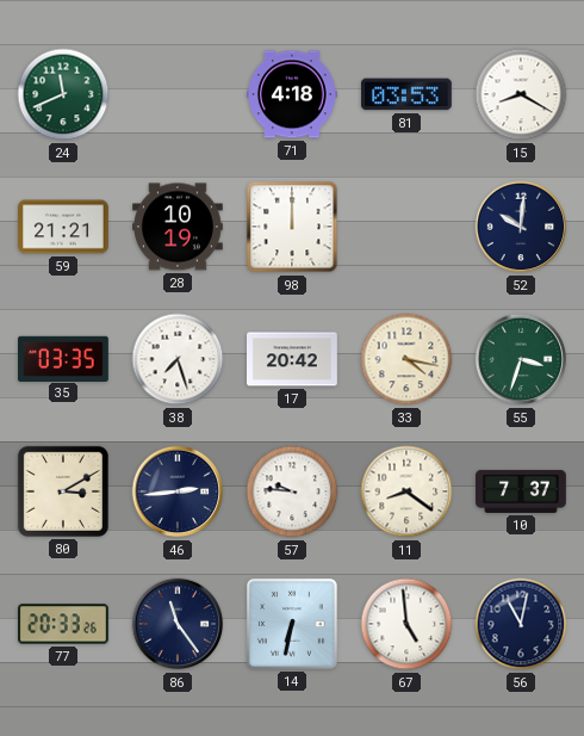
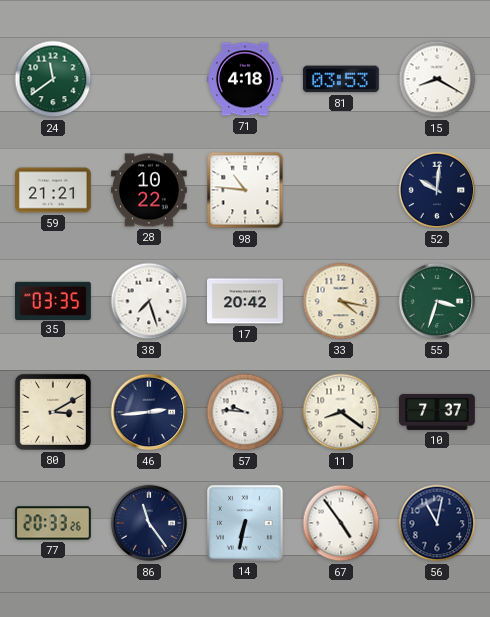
24: 11:41 -> 11:39
28: 10:19 -> 10:22
98: 12:00 -> 10:46
67: 4:59 -> 4:54
